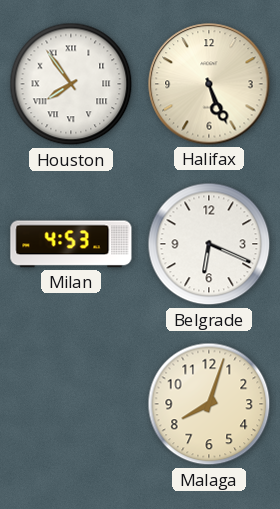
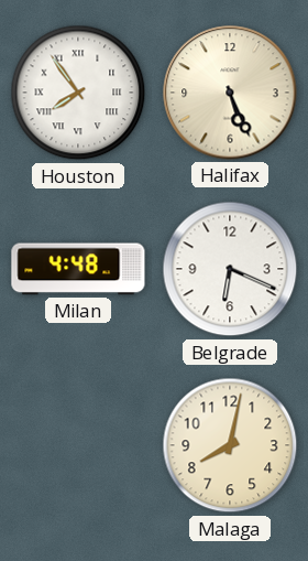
Milan: 4:53 -> 4:48
Malaga: 8:03 -> 8:02
